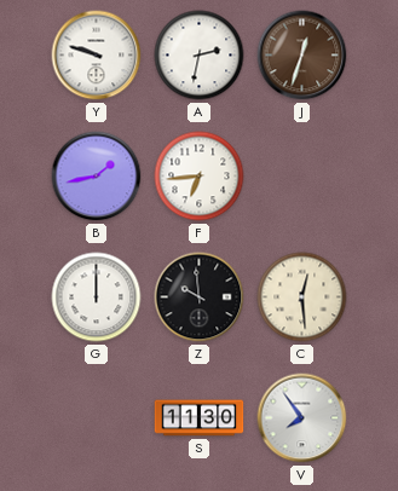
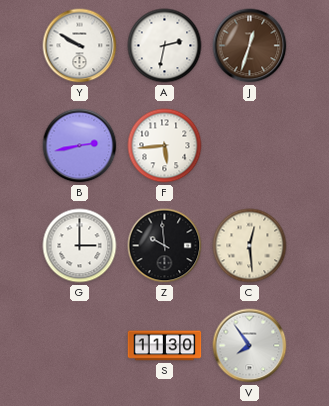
Y: 9:48 -> 9:50
B: 1:43 -> 2:43
F: 6:44 -> 5:44
G: 12:00 -> 3:00
